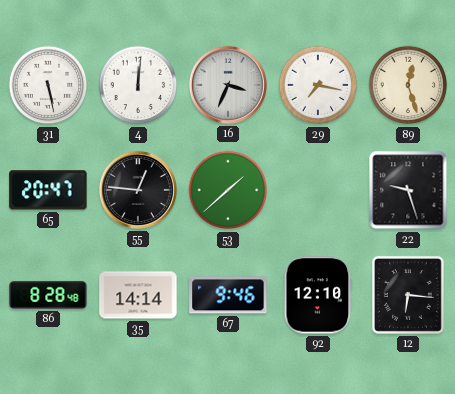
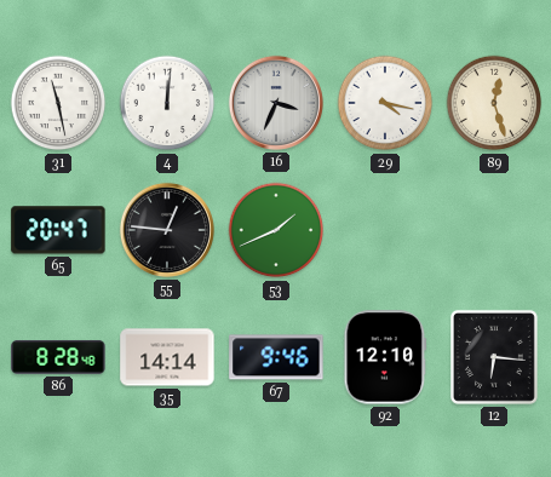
31: 5:28 -> 11:28
29: 7:17 -> 4:17
53: 1:38 -> 1:41
22: 9:27 -> none
